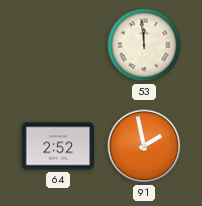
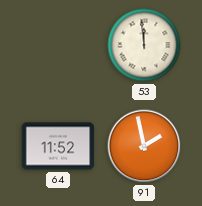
64: 2:52 -> 11:52
